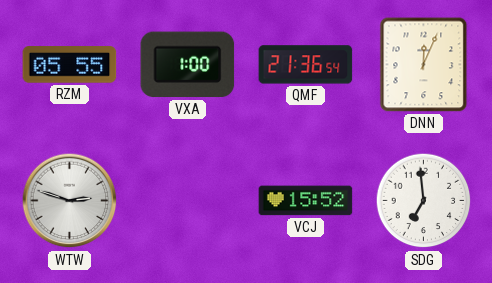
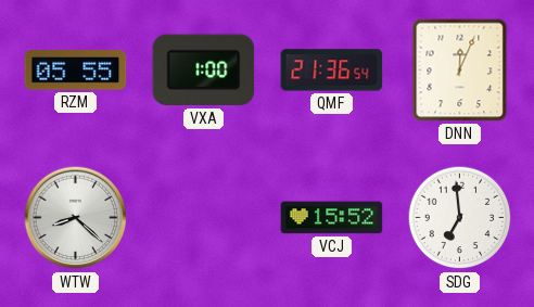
WTW: 2:48 -> 8:22
